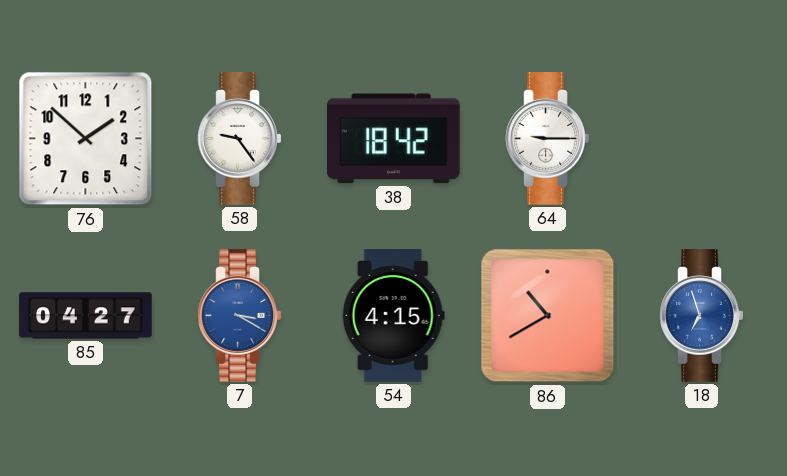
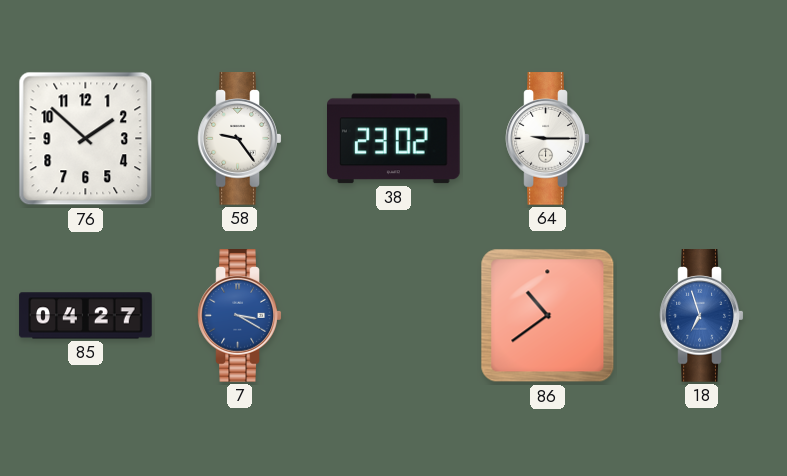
38: 18:42 -> 23:02
54: 4:15 -> none
86: 10:40 -> 10:39
